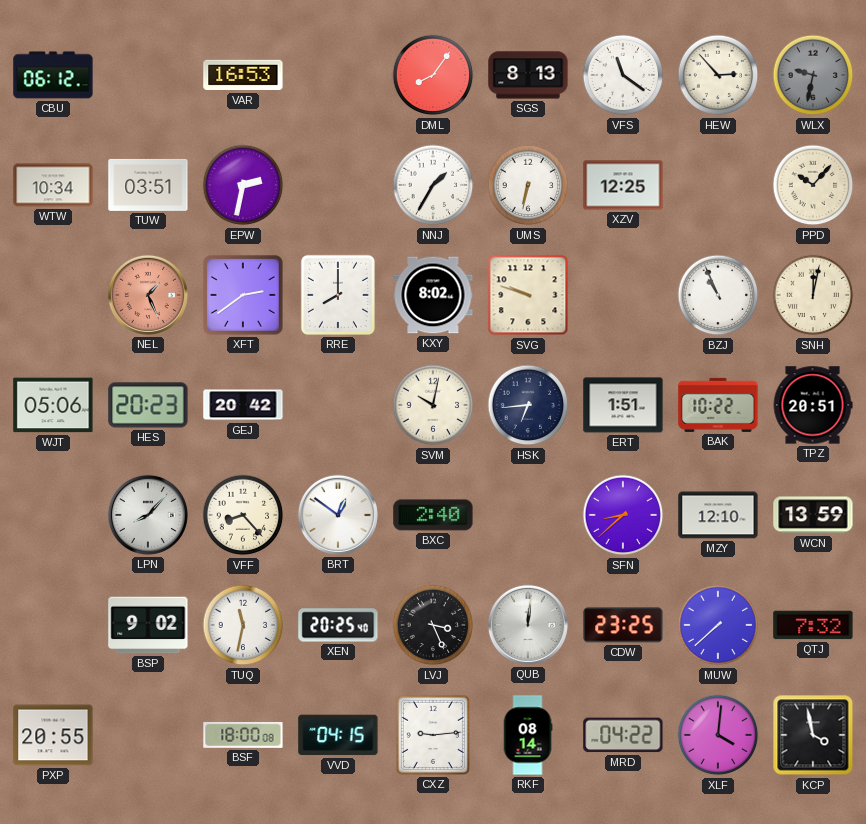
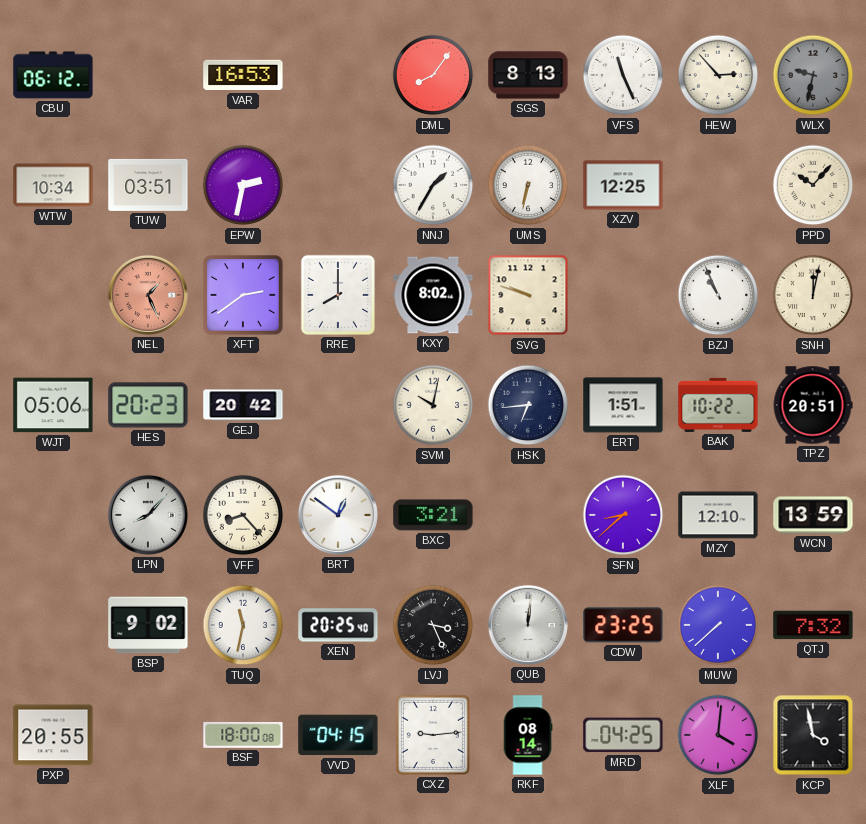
VFS: 11:21 -> 11:26
BXC: 2:40 -> 3:21
MRD: 04:22 -> 04:25
